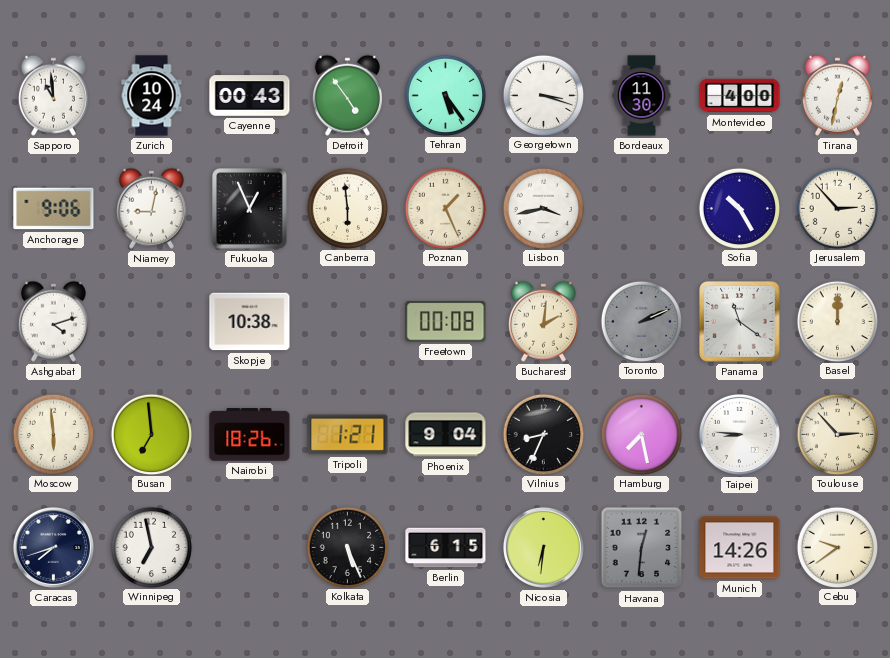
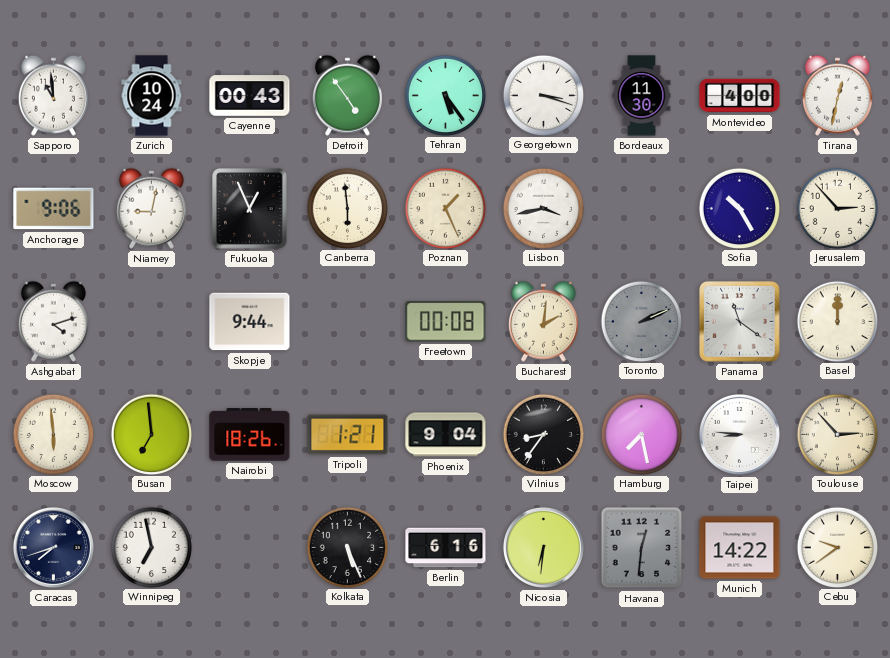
Skopje: 10:38 -> 9:44
Vilnius: 8:34 -> 8:36
Berlin: 6:15 -> 6:16
Munich: 14:26 -> 14:22
